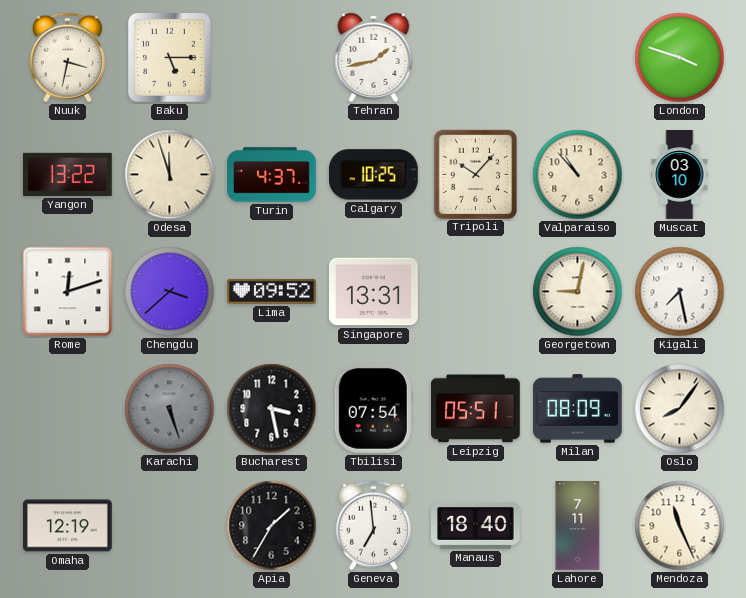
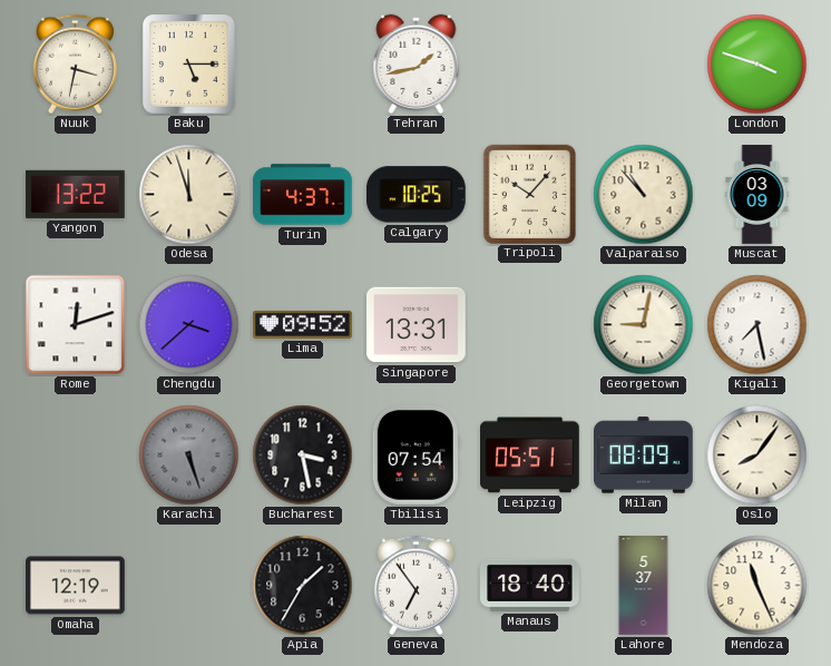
Muscat: 03:10 -> 03:09
Geneva: 6:59 -> 6:54
Lahore: 7:11 -> 5:37
